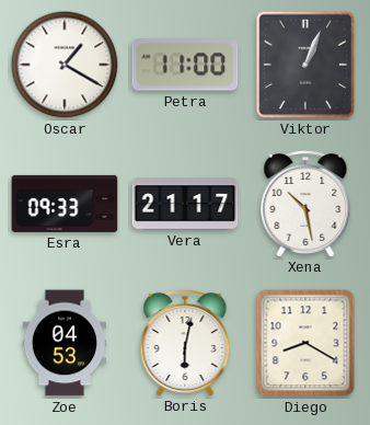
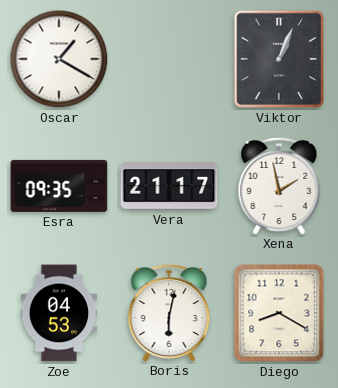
Petra: 11:00 -> none
Esra: 09:33 -> 09:35
Xena: 10:28 -> 1:58
